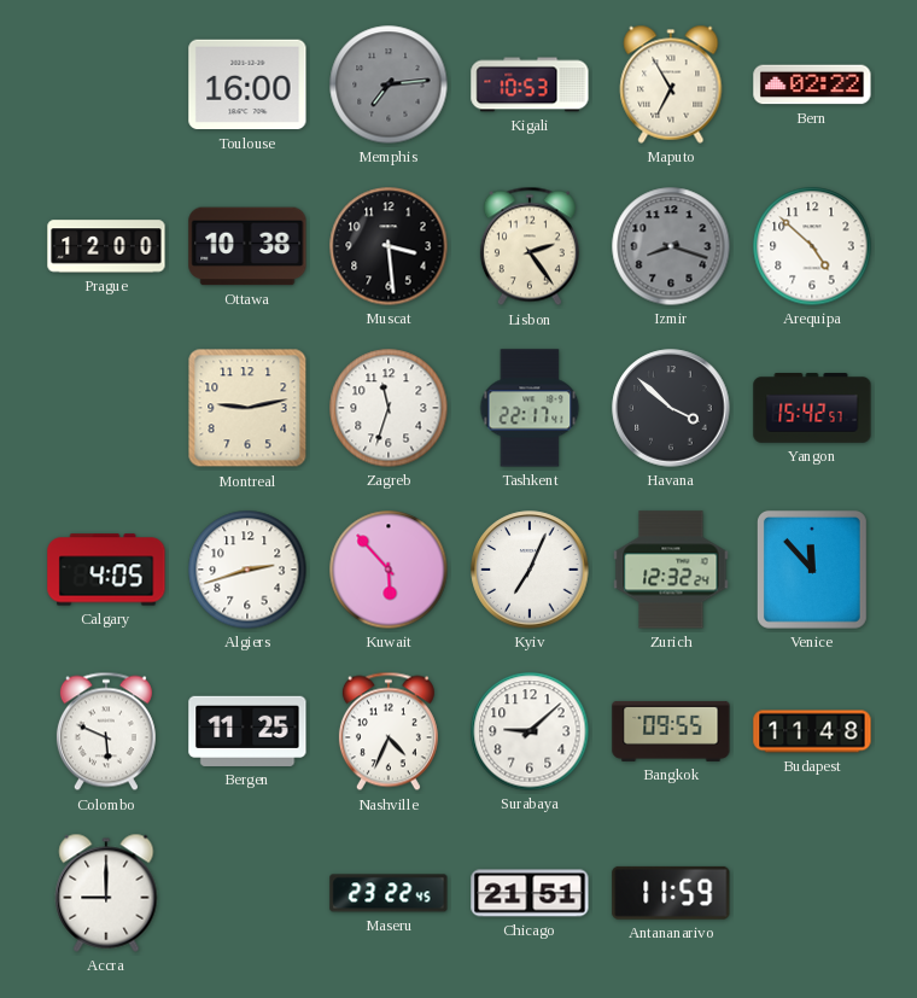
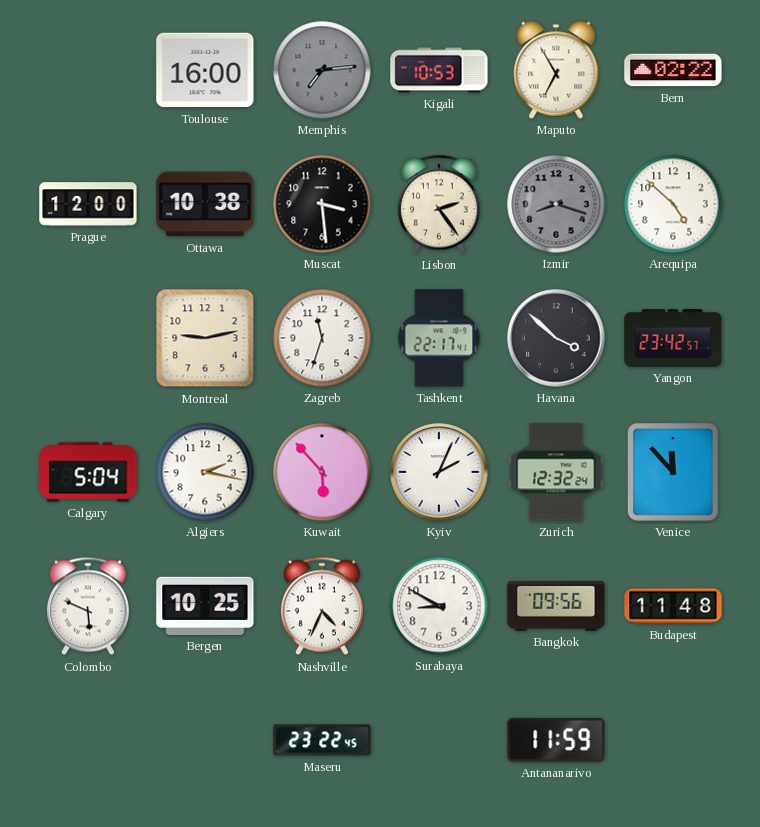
Yangon: 15:42 -> 23:42
Calgary: 4:05 -> 5:04
Algiers: 2:42 -> 2:17
Kyiv: 7:04 -> 2:04
Bergen: 11:25 -> 10:25
Surabaya: 9:08 -> 8:50
Bangkok: 09:55 -> 09:56
Accra: 9:00 -> none
Chicago: 21:51 -> none
